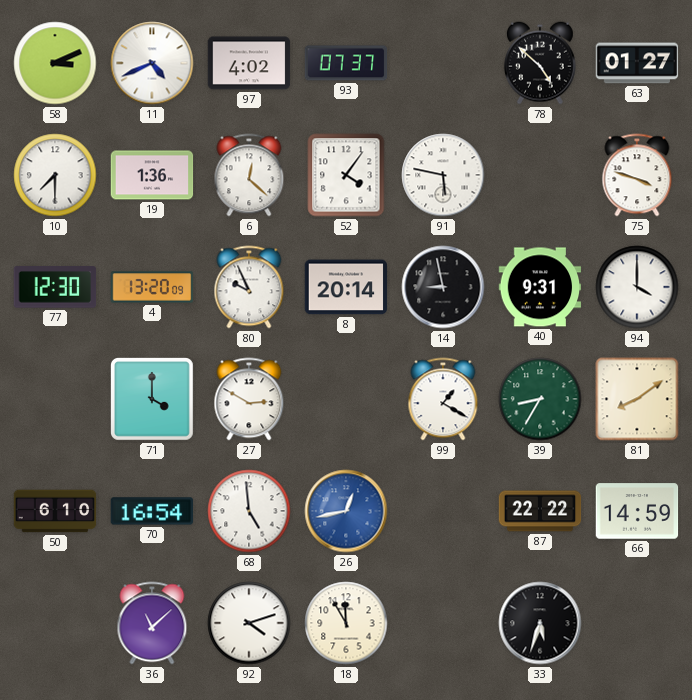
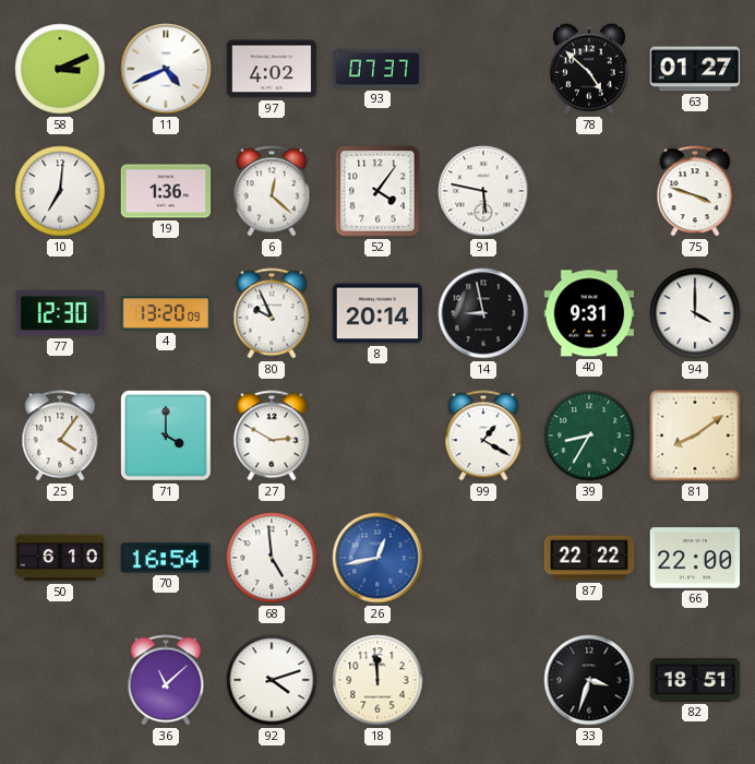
10: 7:30 -> 7:01
25: none -> 4:06
66: 14:59 -> 22:00
18: 11:55 -> 11:59
33: 5:33 -> 3:33
82: none -> 18:51
